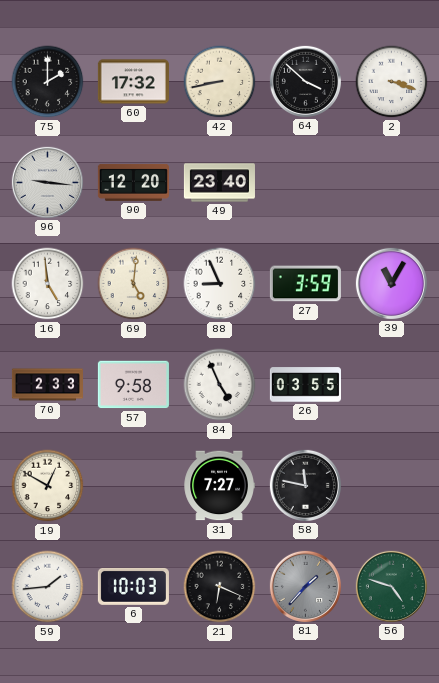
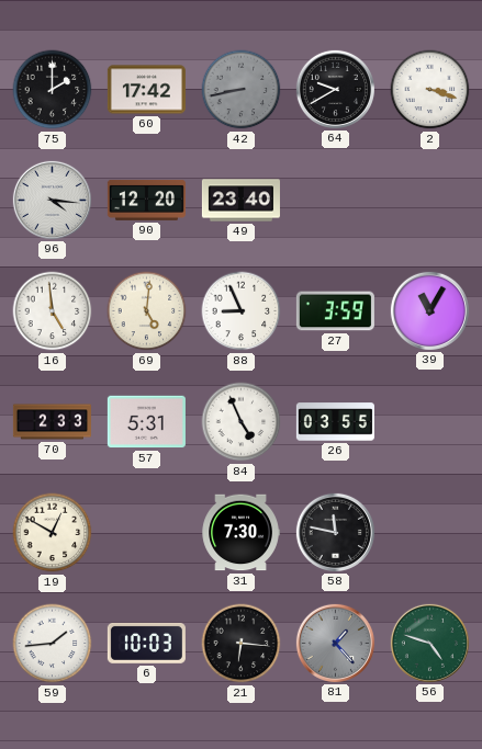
60: 17:32 -> 17:42
42 dial: cream -> grey
64: 3:52 -> 9:40
96: 9:16 -> 4:16
57: 9:58 -> 5:31
31: 7:27 -> 7:30
21: 6:19 -> 6:16
81: 1:37 -> 1:23
